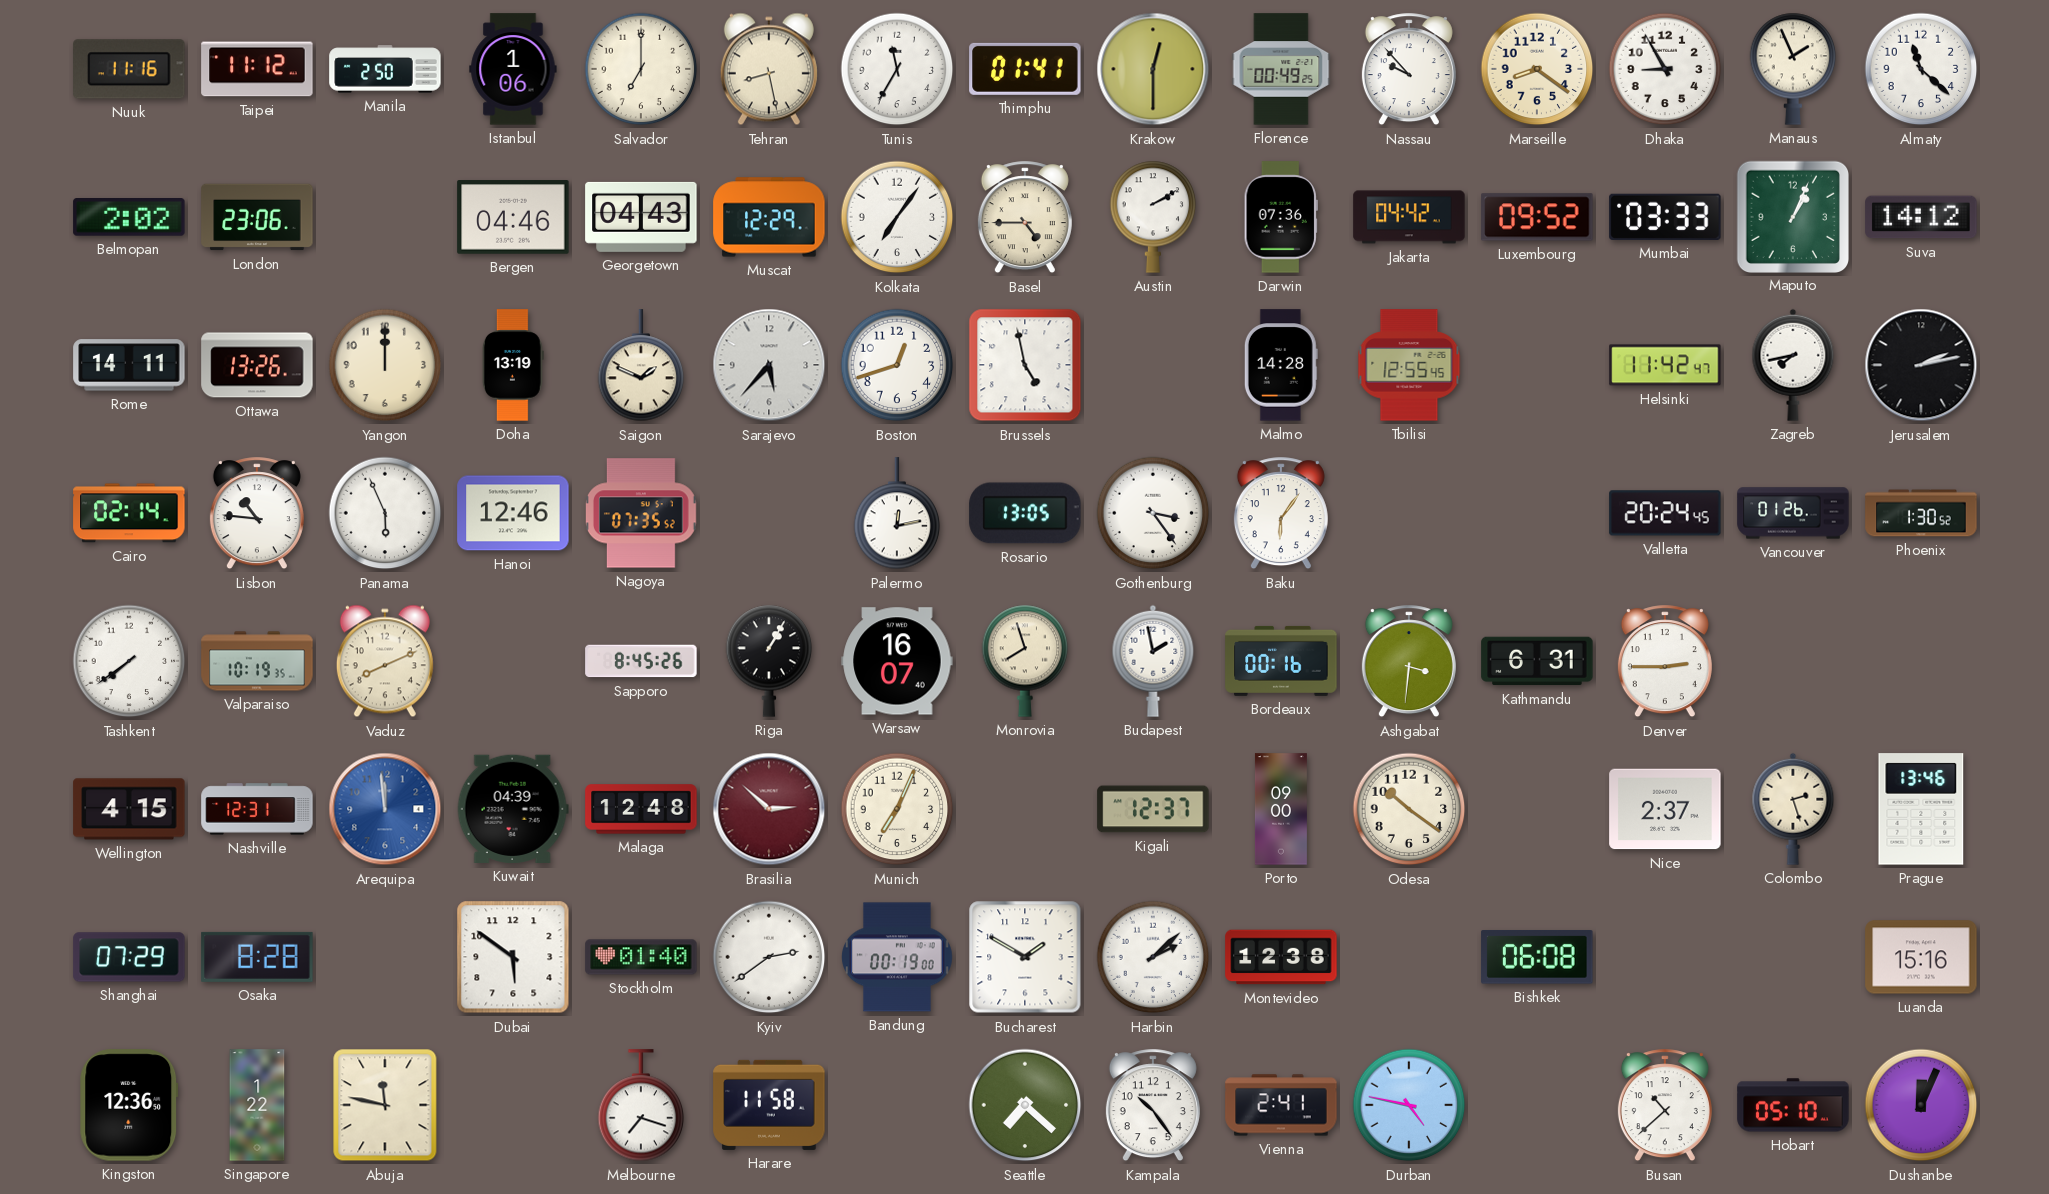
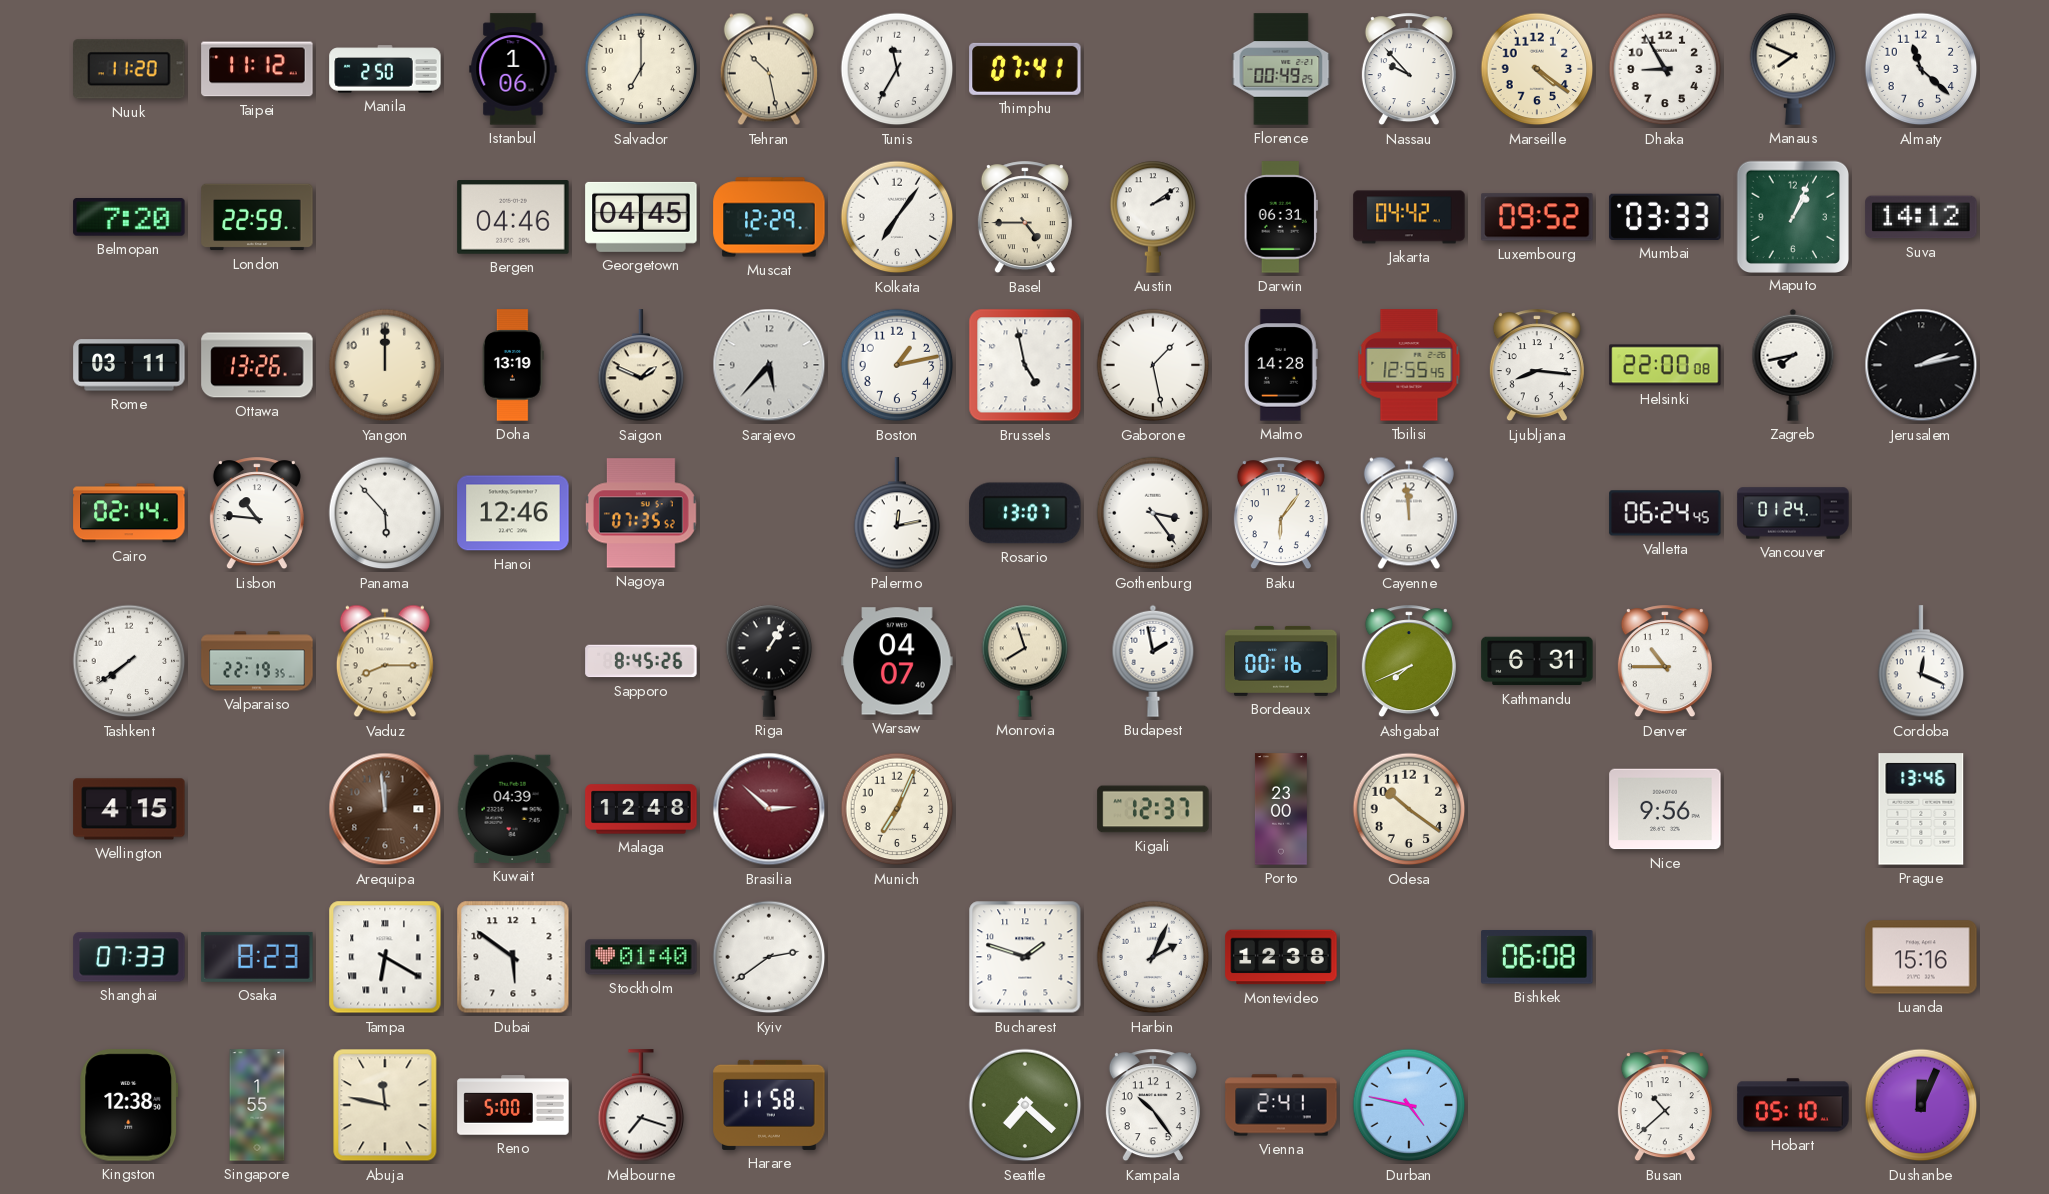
Nuuk: 11:16 -> 11:20
Tehran: 8:28 -> 10:28
Thimphu: 01:41 -> 07:41
Krakow: 12:30 -> none
Marseille: 8:21 -> 4:21
Manaus: 1:56 -> 7:49
Belmopan: 2:02 -> 7:20
London: 23:06 -> 22:59
Georgetown: 04:43 -> 04:45
Austin: 2:10 -> 2:09
Darwin: 07:36 -> 06:31
Rome: 14:11 -> 03:11
Boston: 12:42 -> 1:13
Gaborone: none -> 1:28
Ljubljana: none -> 8:16
Helsinki: 11:42 -> 22:00
Panama: 5:56 -> 5:53
Rosario: 13:05 -> 13:07
Cayenne: none -> 11:59
Valletta: 20:24 -> 06:24
Vancouver: 01:26 -> 01:24
Phoenix: 1:30 -> none
Valparaiso: 10:19 -> 22:19
Vaduz: 8:11 -> 8:15
Warsaw: 16:07 -> 04:07
Ashgabat: 3:31 -> 7:41
Denver: 2:45 -> 10:45
Cordoba: none -> 12:19
Nashville: 12:31 -> none
Arequipa dial: blue -> brown
Porto: 09:00 -> 23:00
Nice: 2:37 -> 9:56
Colombo: 2:27 -> none
Shanghai: 07:29 -> 07:33
Osaka: 8:28 -> 8:23
Tampa: none -> 6:20
Bandung: 00:19 -> none
Bucharest: 1:50 -> 1:48
Harbin: 2:08 -> 2:04
Kingston: 12:36 -> 12:38
Singapore: 1:22 -> 1:55
Reno: none -> 5:00
